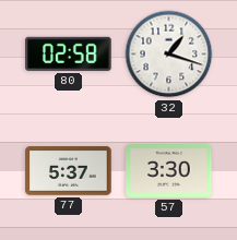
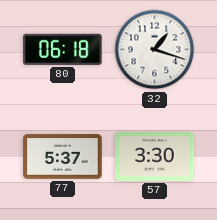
80: 02:58 -> 06:18
